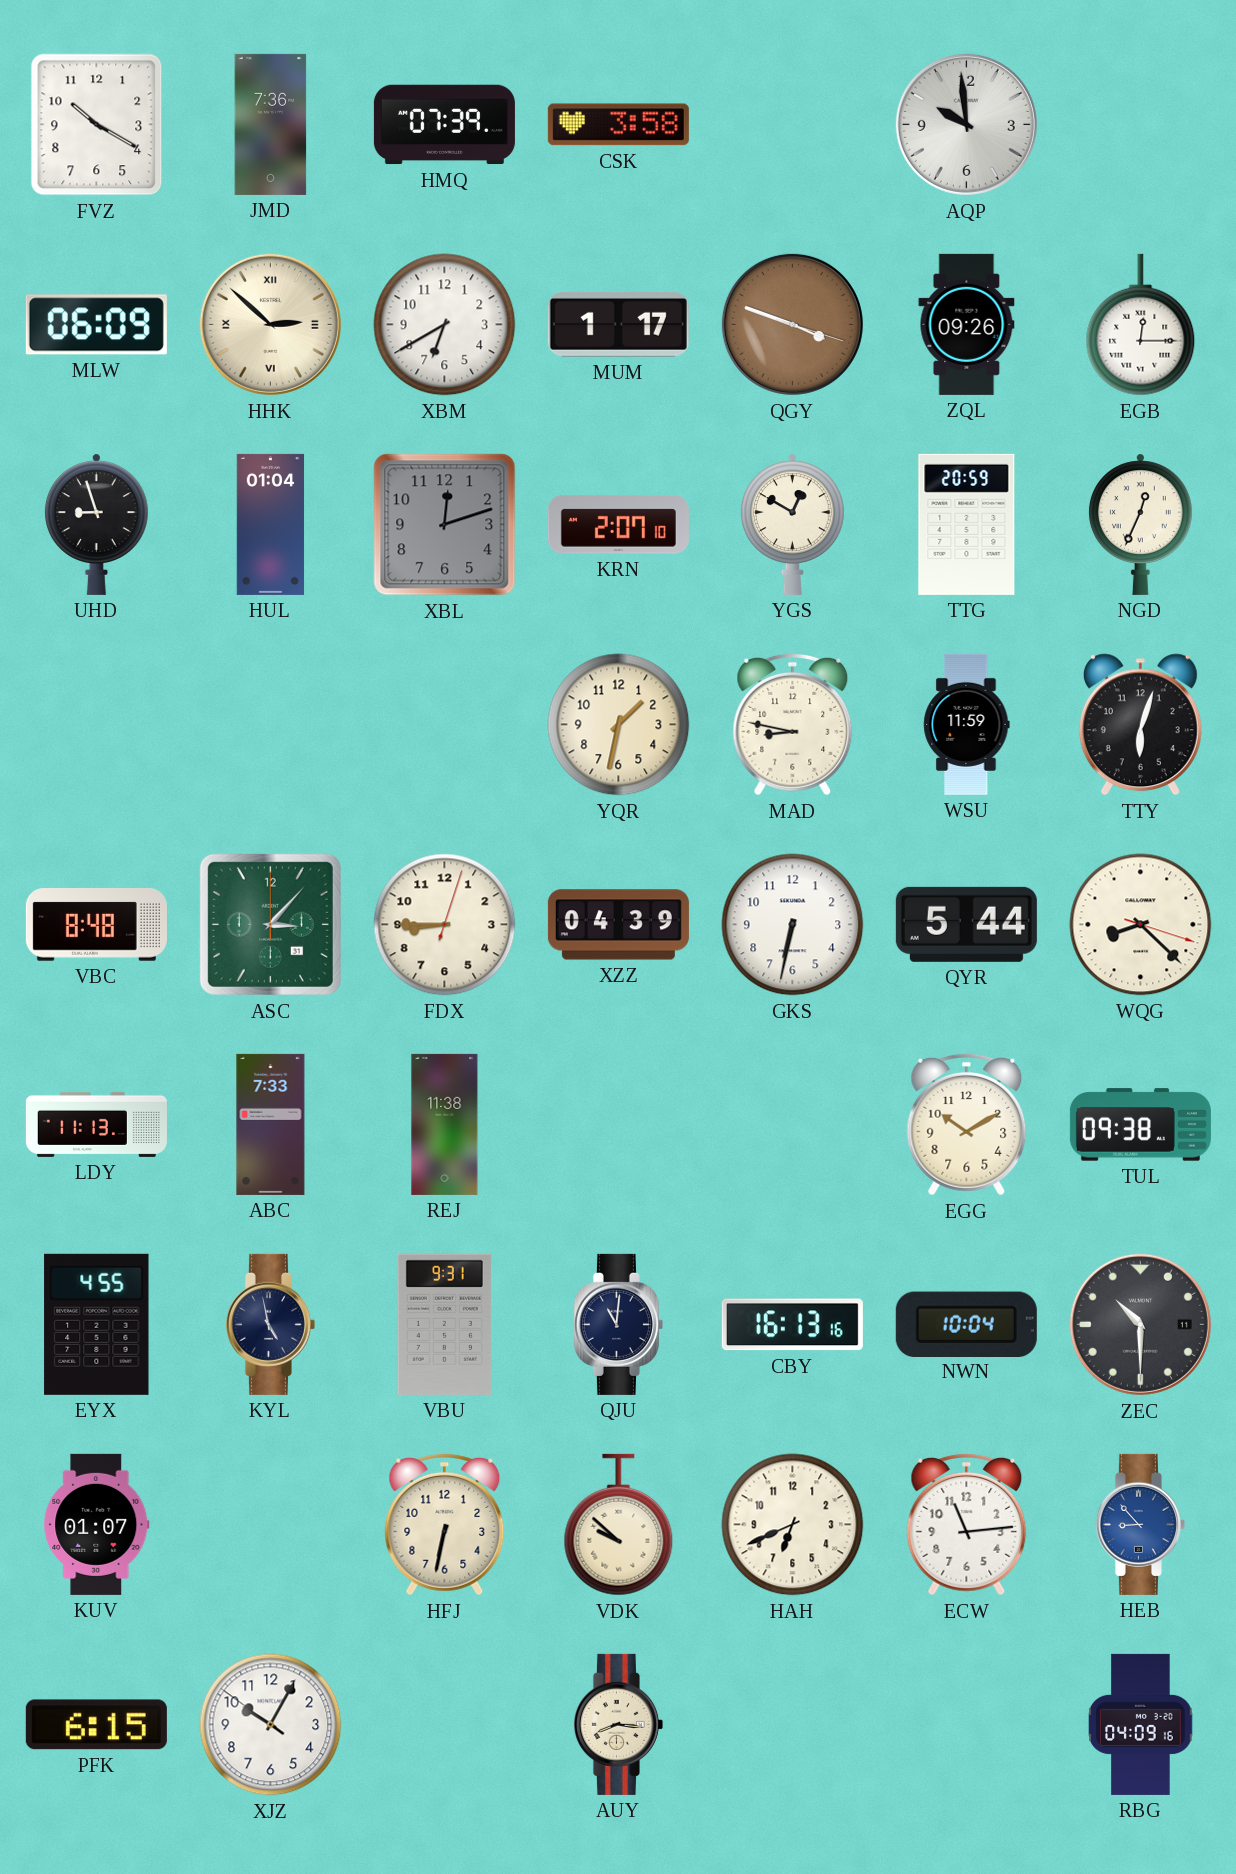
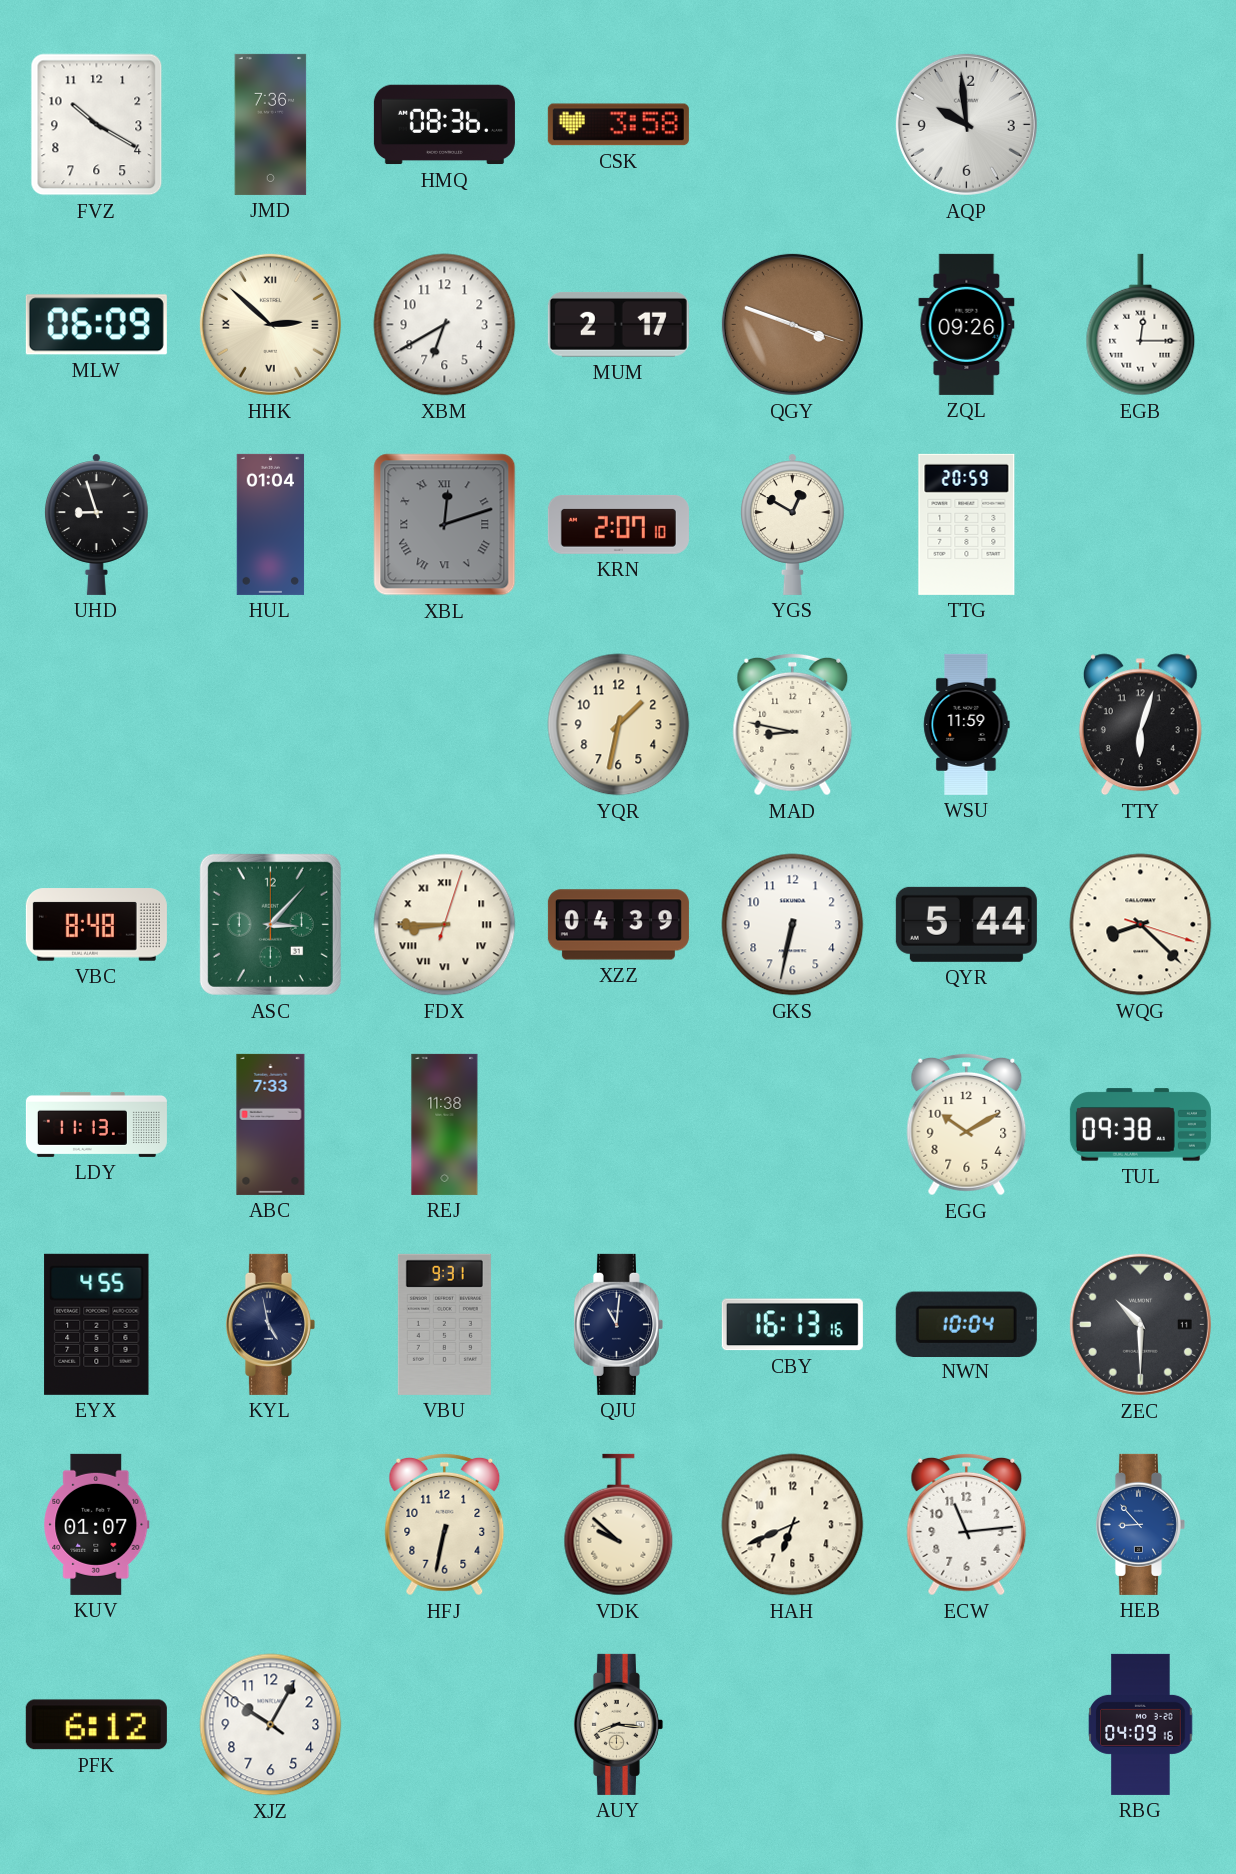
HMQ: 07:39 -> 08:36
MUM: 1:17 -> 2:17
XBL numerals: Arabic -> Roman
NGD: 12:34 -> none
FDX numerals: Arabic -> Roman
PFK: 6:15 -> 6:12
